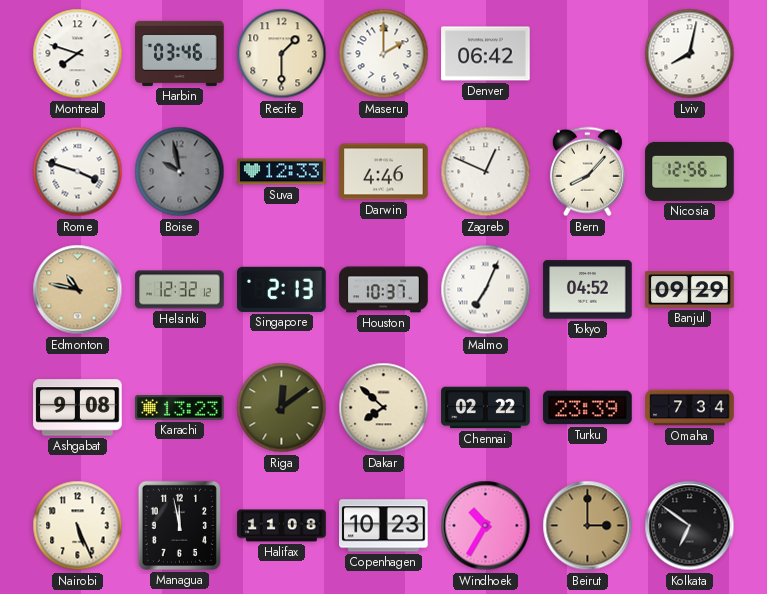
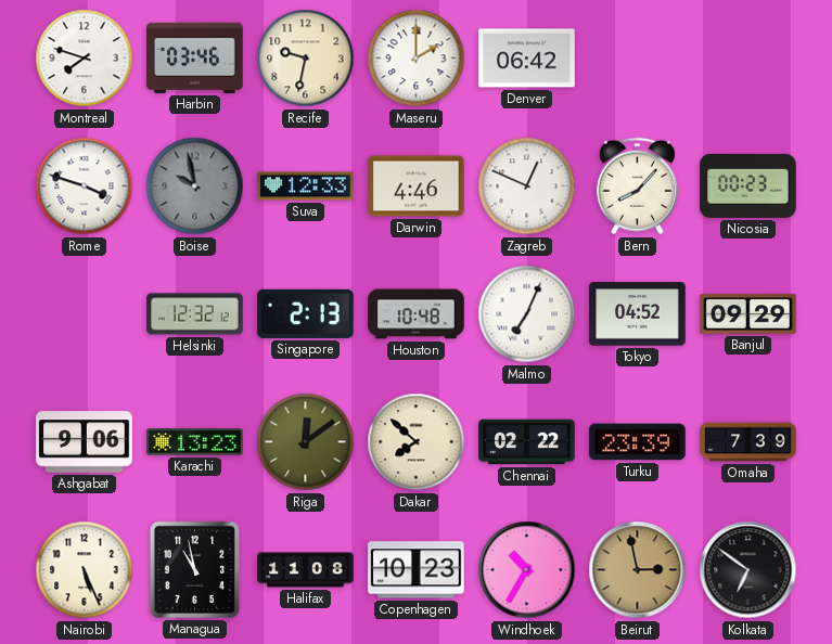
Recife: 1:30 -> 9:32
Lviv: 8:02 -> none
Nicosia: 12:56 -> 00:23
Edmonton: 10:47 -> none
Houston: 10:37 -> 10:48
Ashgabat: 9:08 -> 9:06
Omaha: 7:34 -> 7:39
Managua: 11:58 -> 10:58
Beirut: 3:00 -> 2:58
